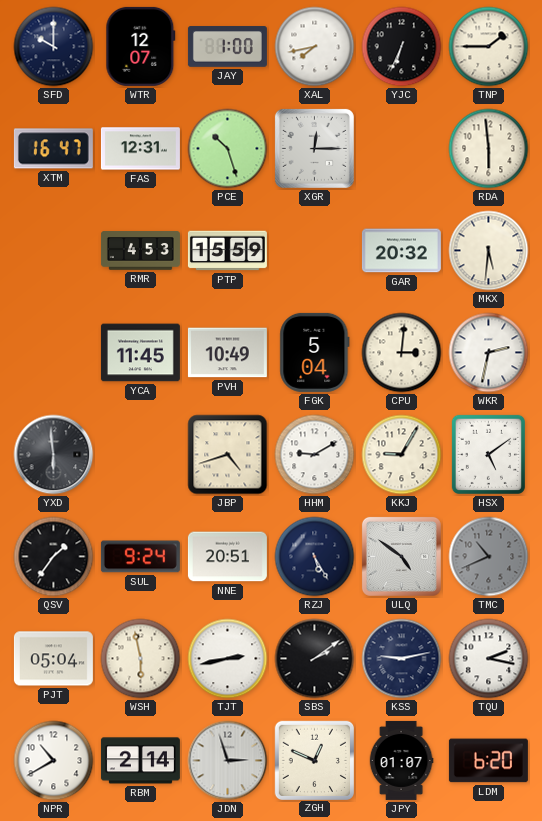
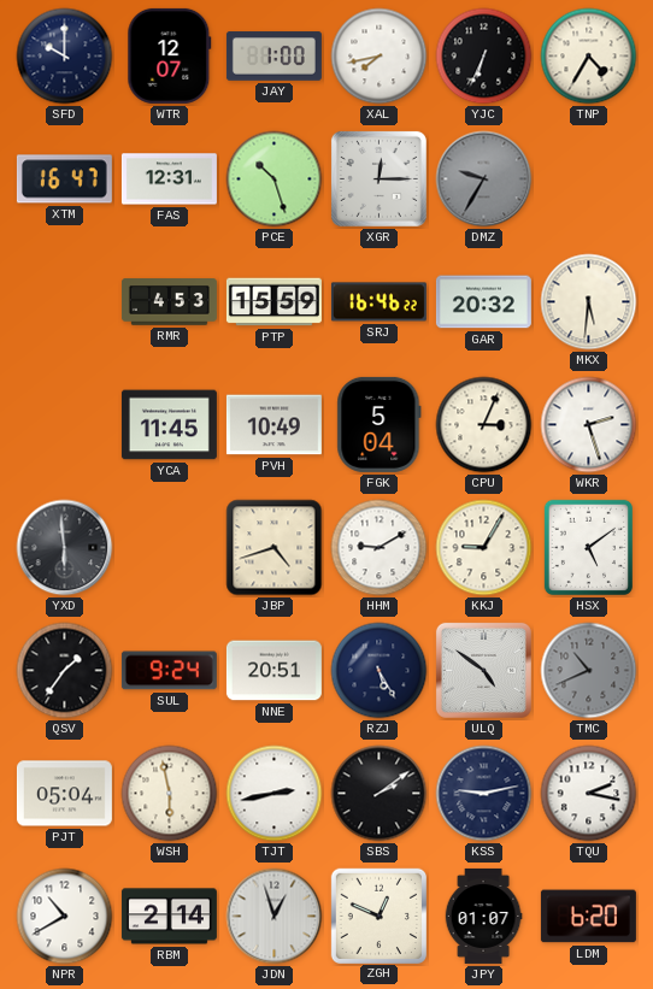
TNP: 1:45 -> 4:35
DMZ: none -> 9:35
RDA: 5:59 -> none
SRJ: none -> 16:46
CPU: 3:01 -> 3:04
WKR: 2:32 -> 2:27
JDN: 2:57 -> 12:57
